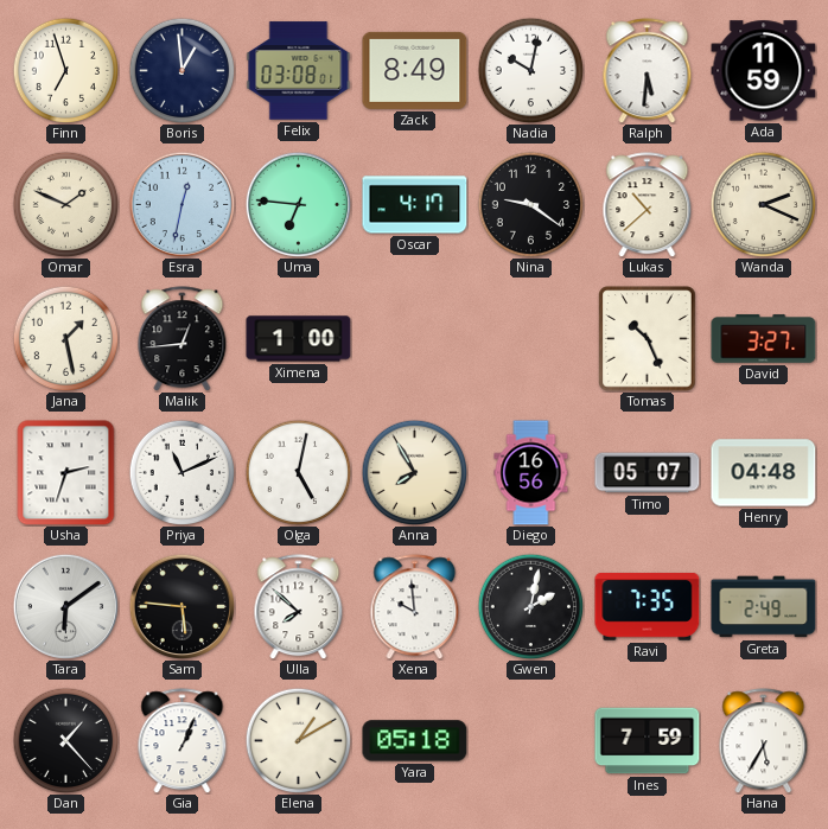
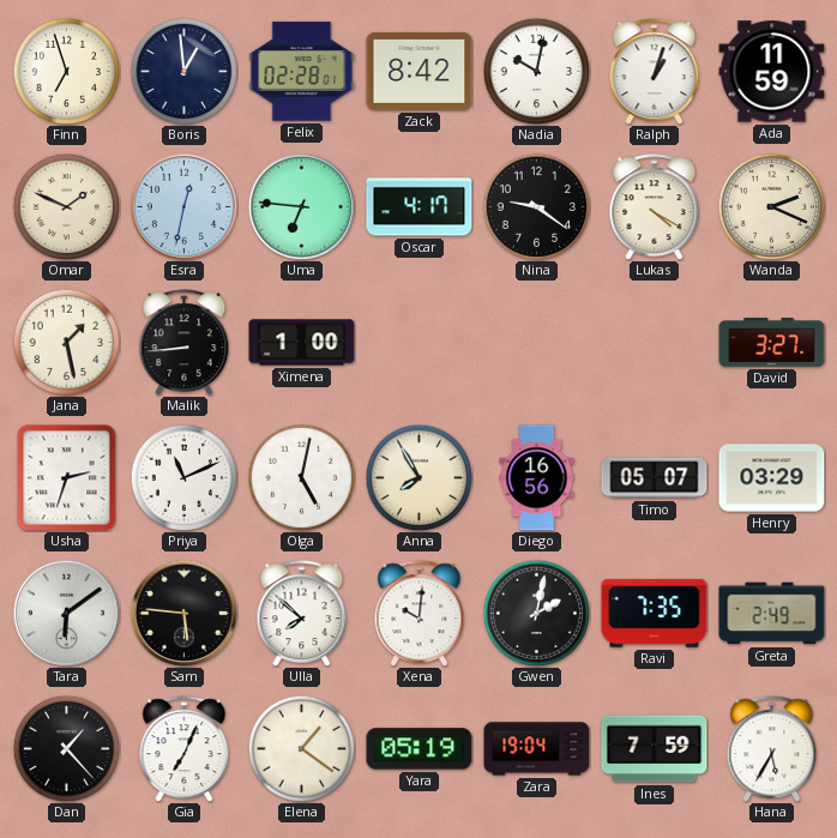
Felix: 03:08 -> 02:28
Zack: 8:49 -> 8:42
Ralph: 5:31 -> 1:03
Lukas: 10:38 -> 4:20
Malik: 12:44 -> 8:44
Tomas: 10:26 -> none
Henry: 04:48 -> 03:29
Xena: 9:59 -> 10:01
Gia: 1:04 -> 7:04
Elena: 1:10 -> 1:21
Yara: 05:18 -> 05:19
Zara: none -> 19:04
